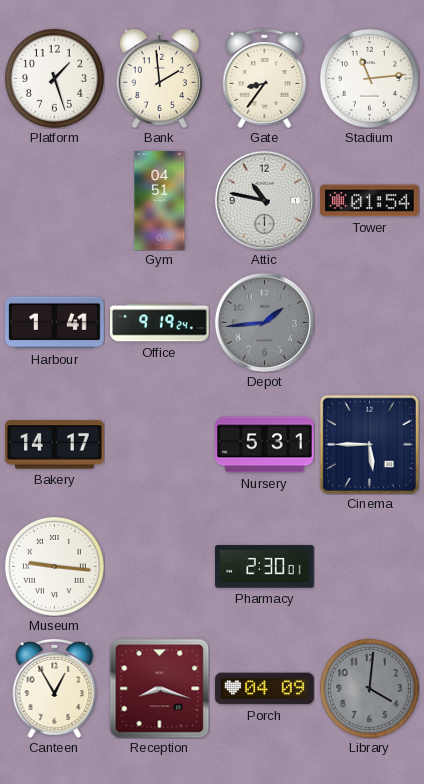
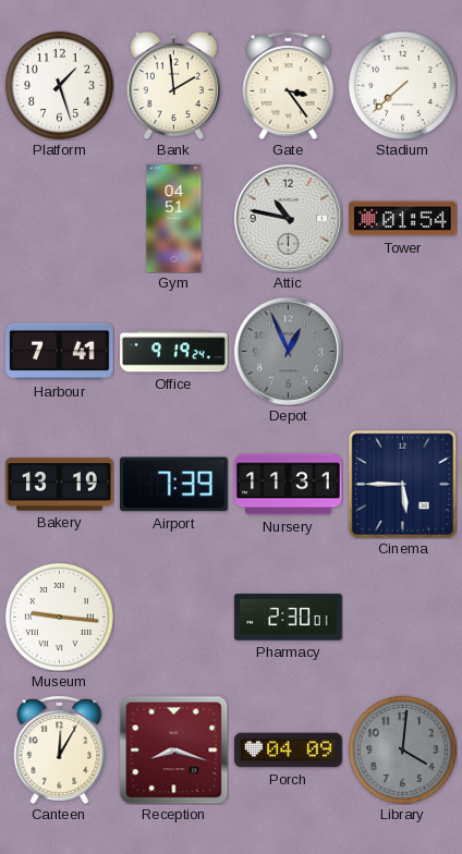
Gate: 8:36 -> 3:24
Stadium: 11:14 -> 7:38
Harbour: 1:41 -> 7:41
Depot: 1:44 -> 12:56
Bakery: 14:17 -> 13:19
Airport: none -> 7:39
Nursery: 5:31 -> 11:31
Canteen: 12:55 -> 12:05
